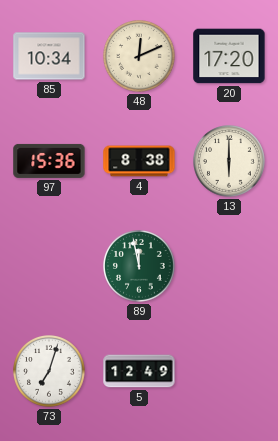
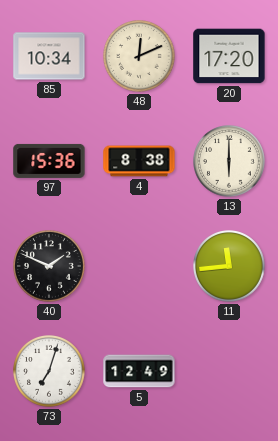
40: none -> 1:49
89: 11:58 -> none
11: none -> 11:44
